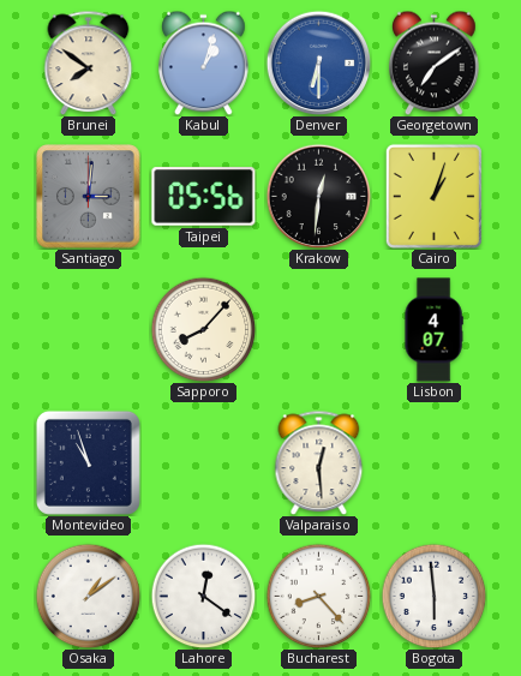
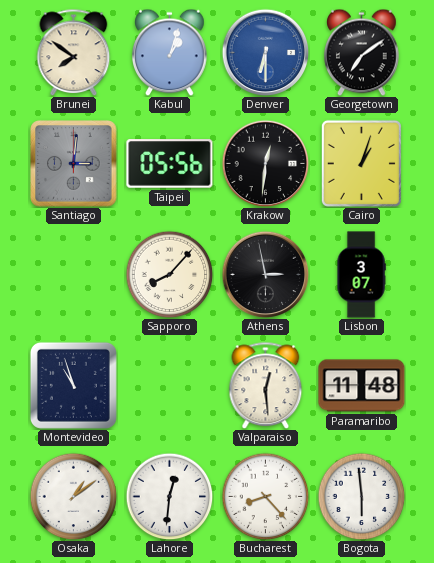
Athens: none -> 2:58
Lisbon: 4:07 -> 3:07
Paramaribo: none -> 11:48
Lahore: 12:21 -> 12:31
